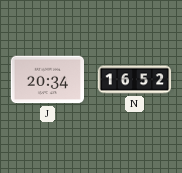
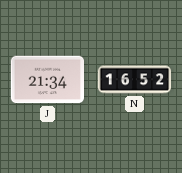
J: 20:34 -> 21:34
